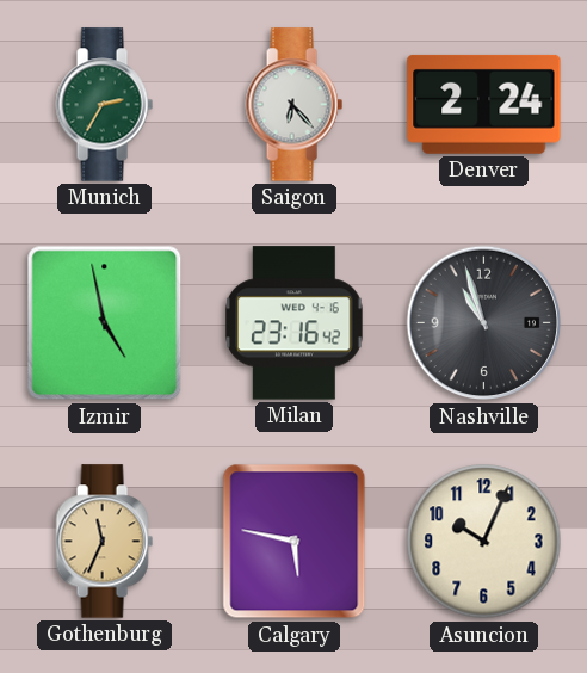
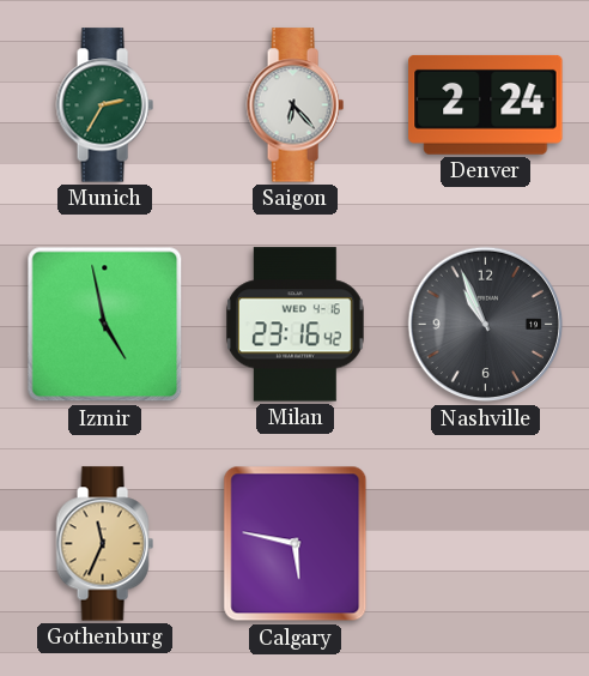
Nashville: 10:57 -> 10:56
Asuncion: 10:04 -> none
